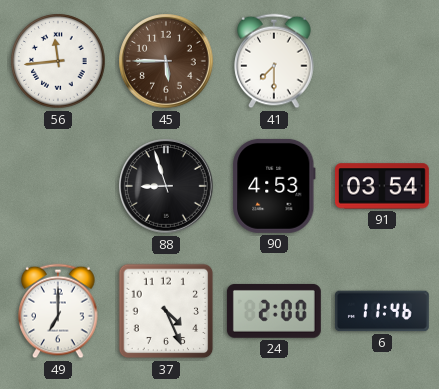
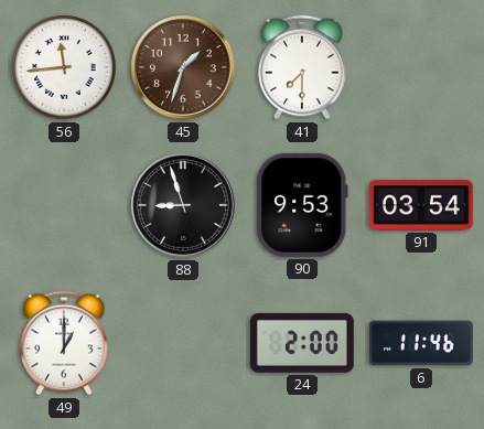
45: 5:45 -> 1:33
90: 4:53 -> 9:53
49: 7:00 -> 1:00
37: 4:26 -> none
